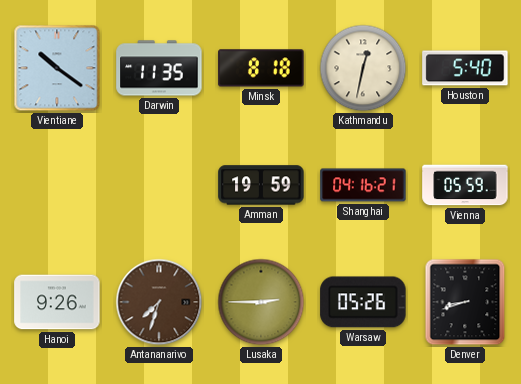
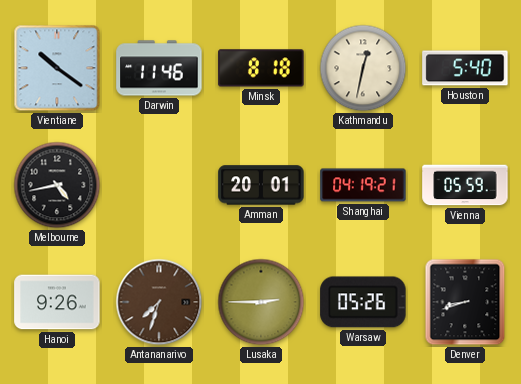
Darwin: 11:35 -> 11:46
Melbourne: none -> 4:43
Amman: 19:59 -> 20:01
Shanghai: 04:16 -> 04:19
